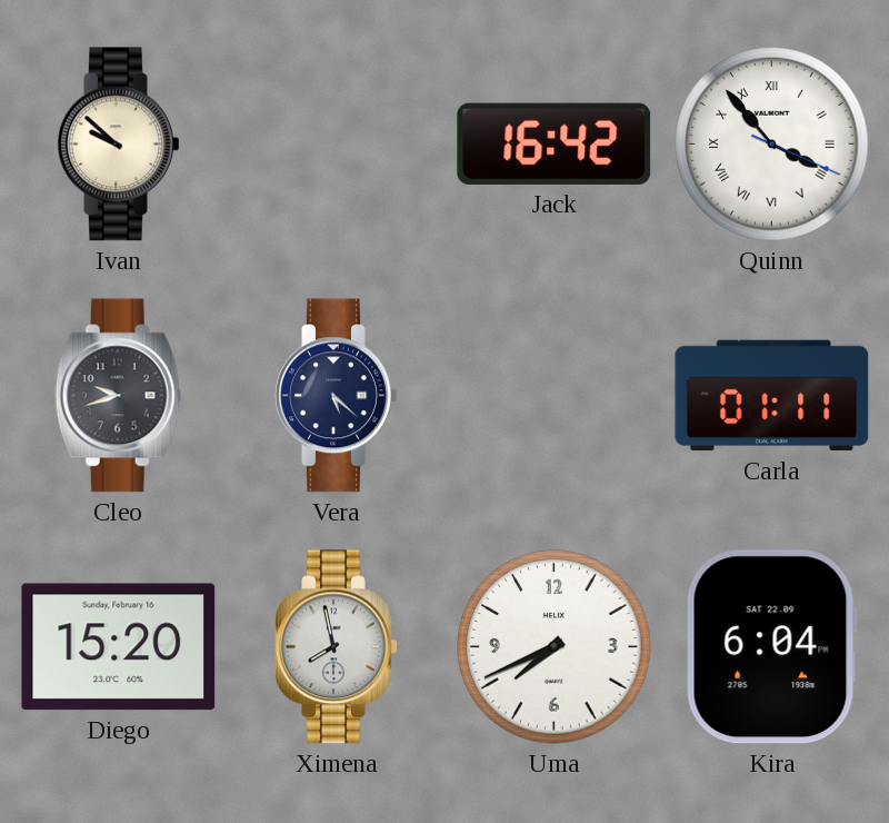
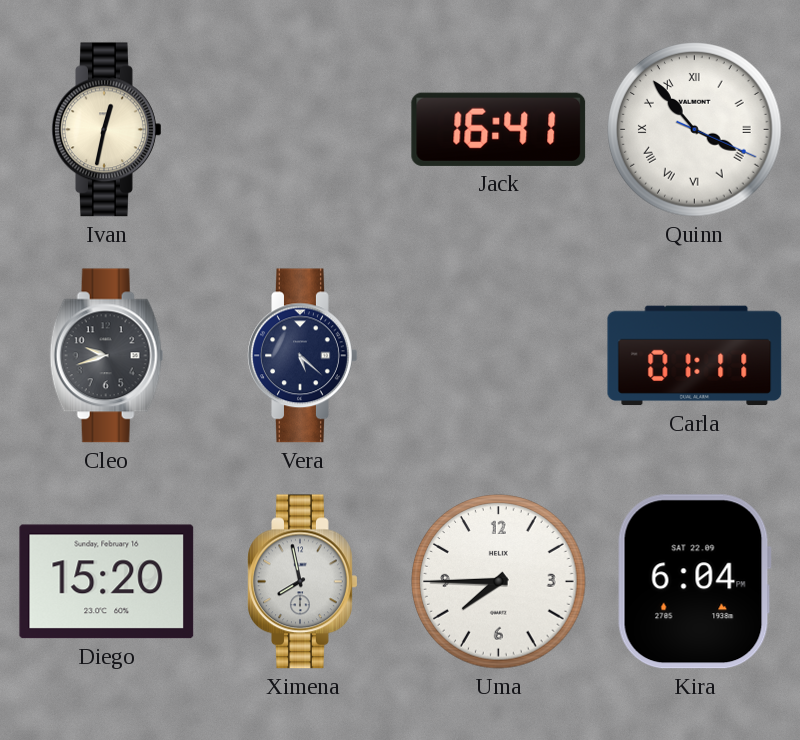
Ivan: 9:52 -> 12:32
Jack: 16:42 -> 16:41
Uma: 7:41 -> 7:45
